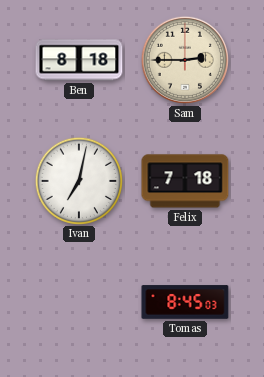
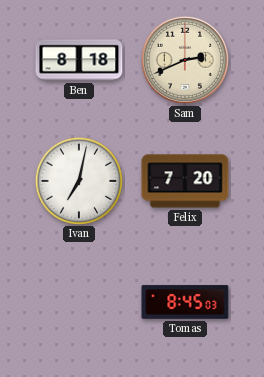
Sam: 2:45 -> 2:41
Felix: 7:18 -> 7:20
